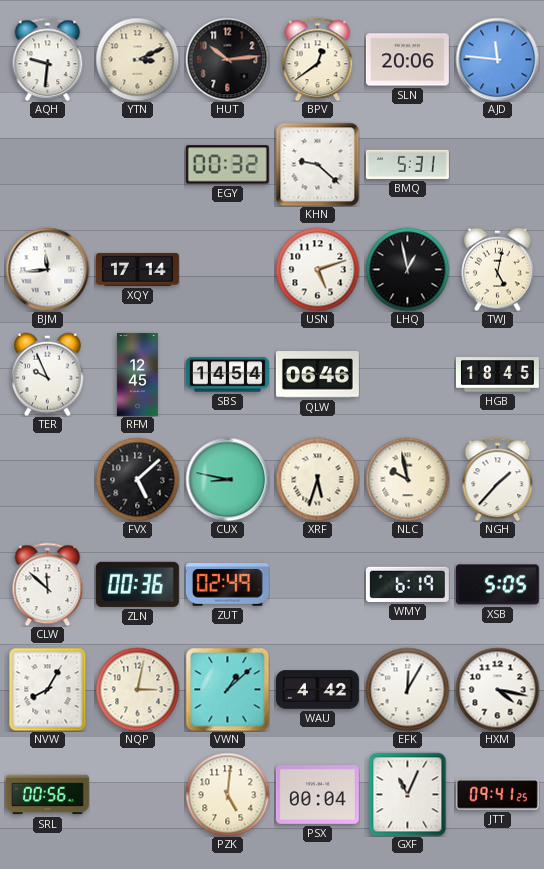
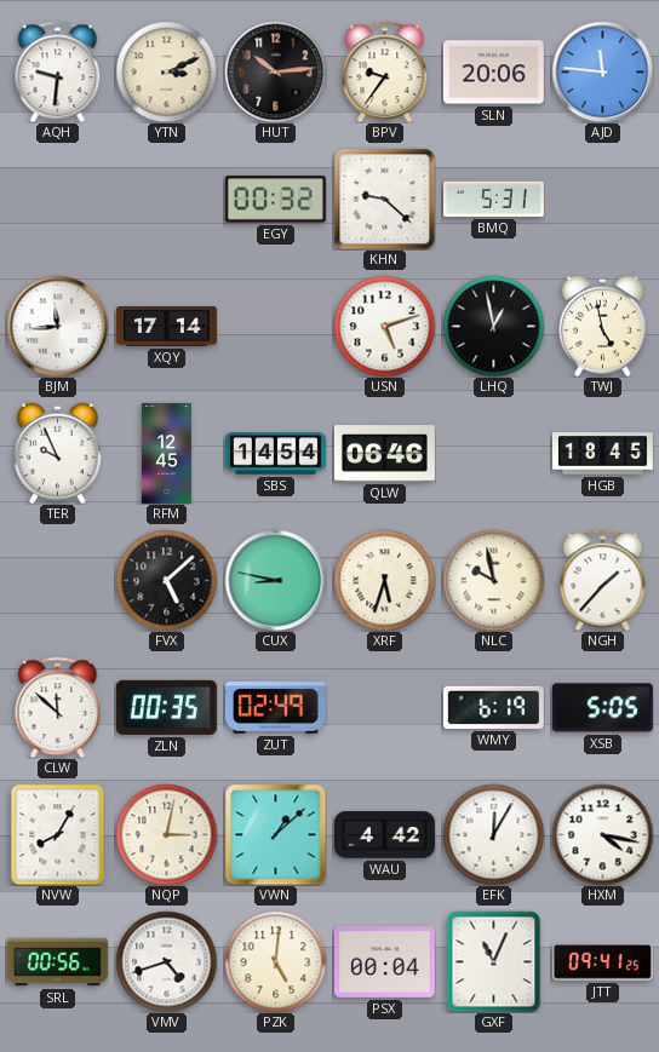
BPV: 12:39 -> 9:36
TWJ: 5:02 -> 4:58
ZLN: 00:36 -> 00:35
VMV: none -> 4:42
